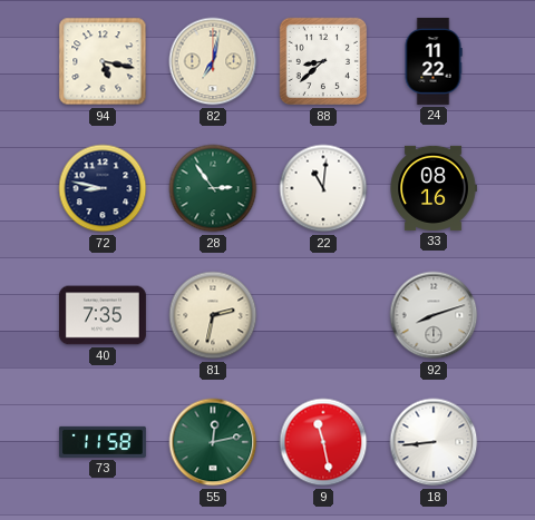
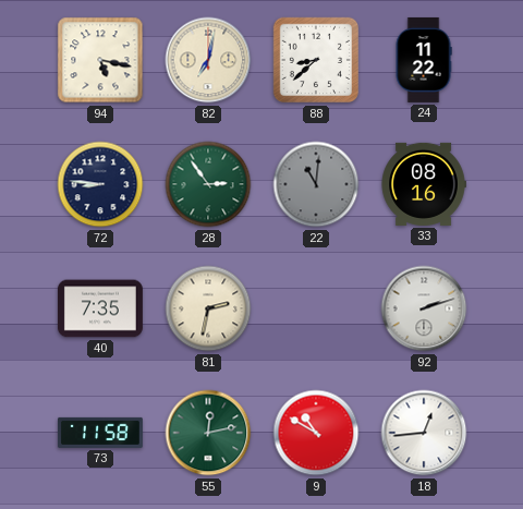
72: 8:47 -> 8:46
22 dial: white -> grey
92: 8:12 -> 2:12
9: 11:28 -> 10:50
18: 8:44 -> 12:44
